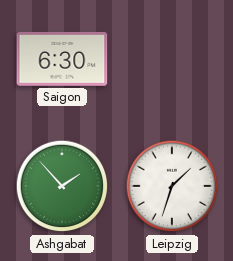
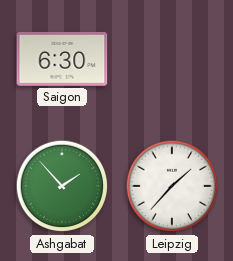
Leipzig: 1:33 -> 1:37
